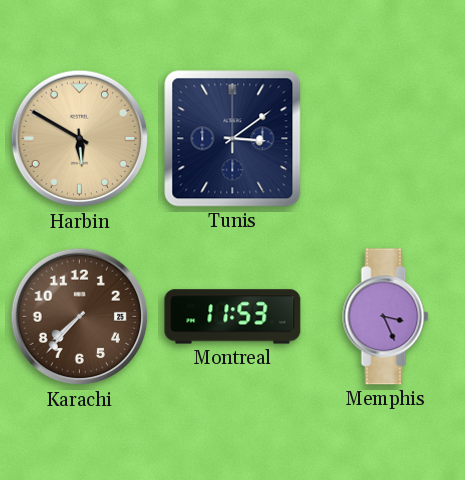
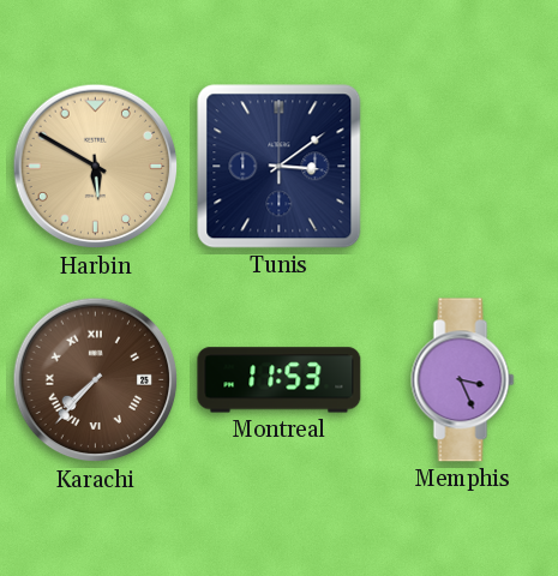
Karachi numerals: Arabic -> Roman
